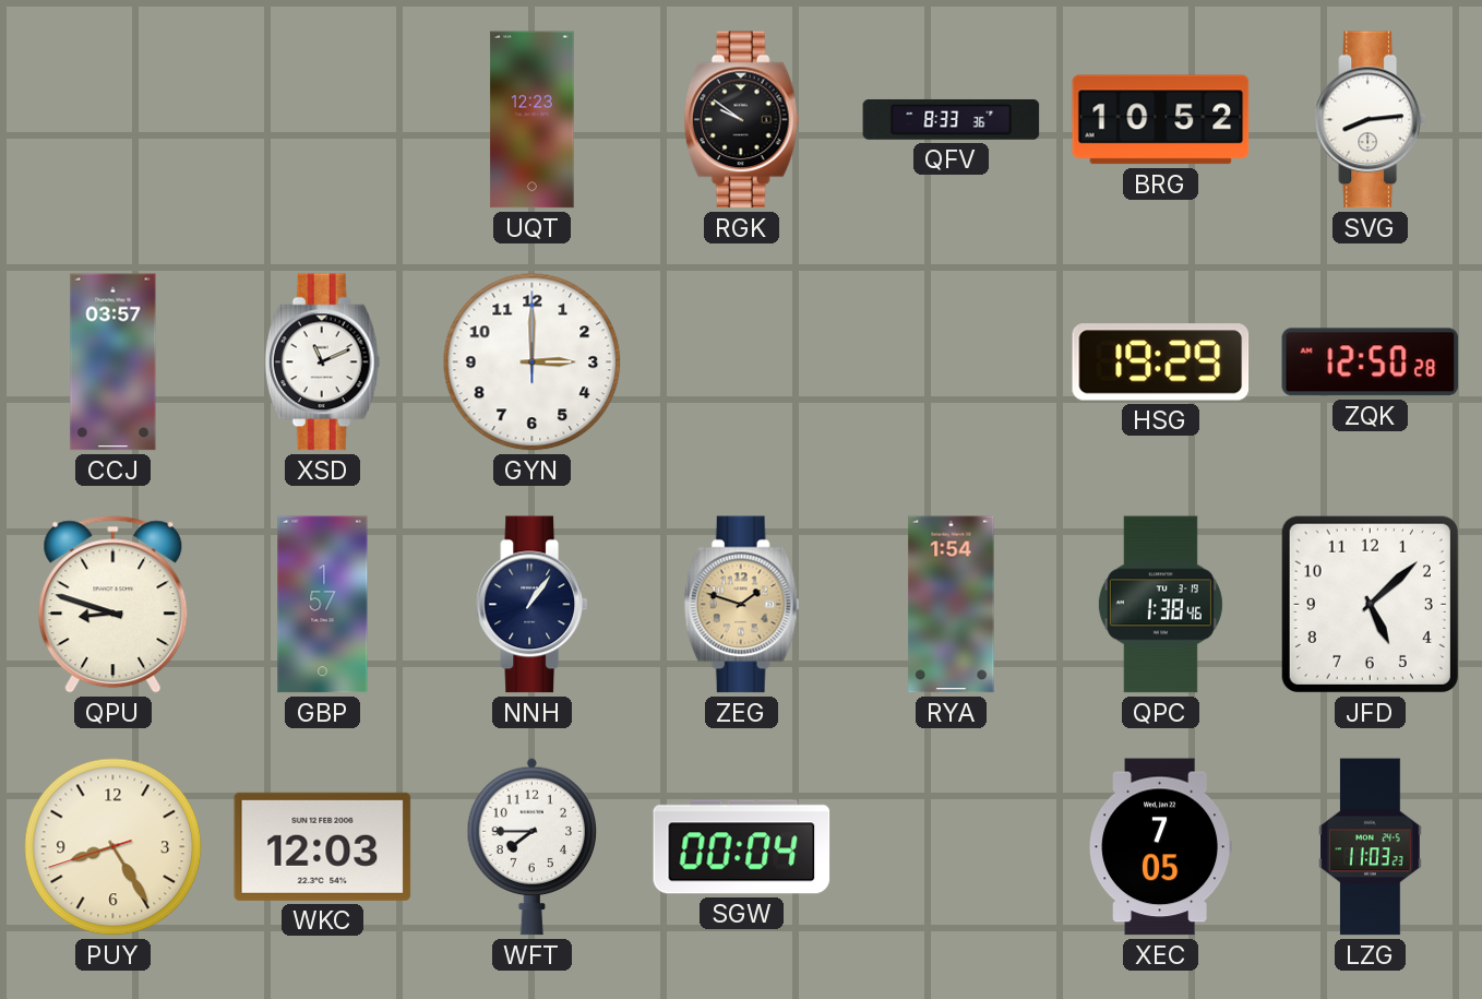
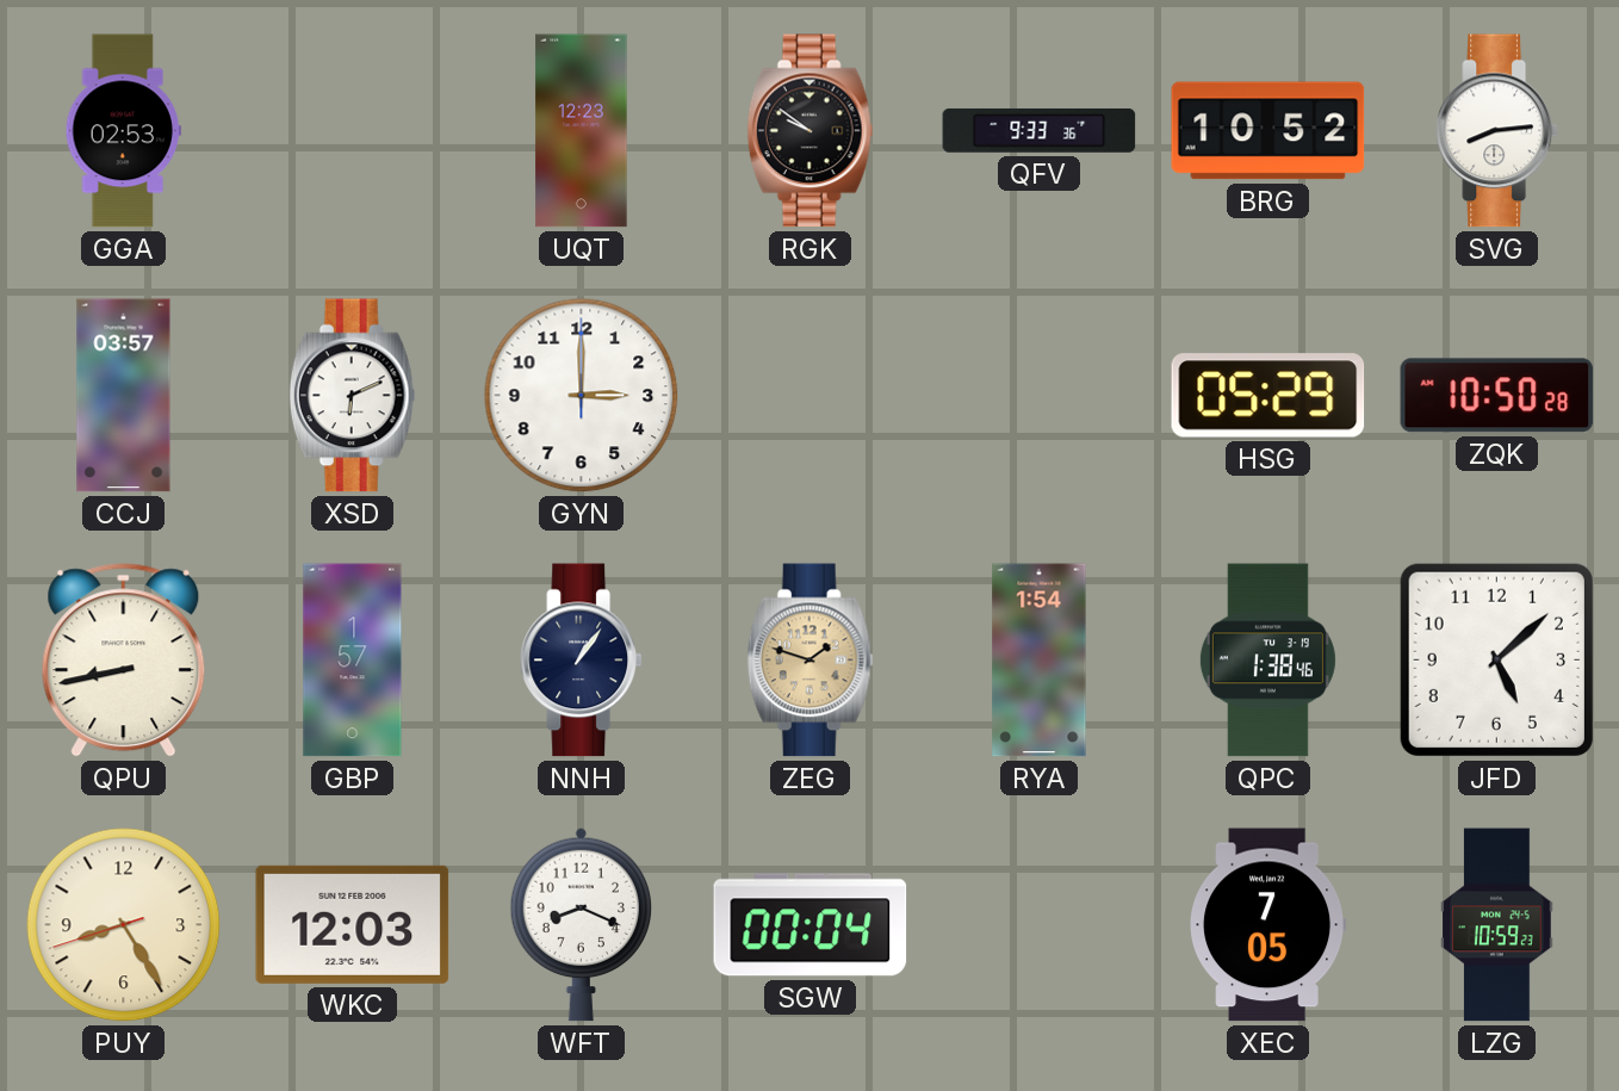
GGA: none -> 02:53
QFV: 8:33 -> 9:33
XSD: 11:11 -> 6:11
HSG: 19:29 -> 05:29
ZQK: 12:50 -> 10:50
QPU: 8:48 -> 8:43
WFT: 7:45 -> 8:19
LZG: 11:03 -> 10:59
